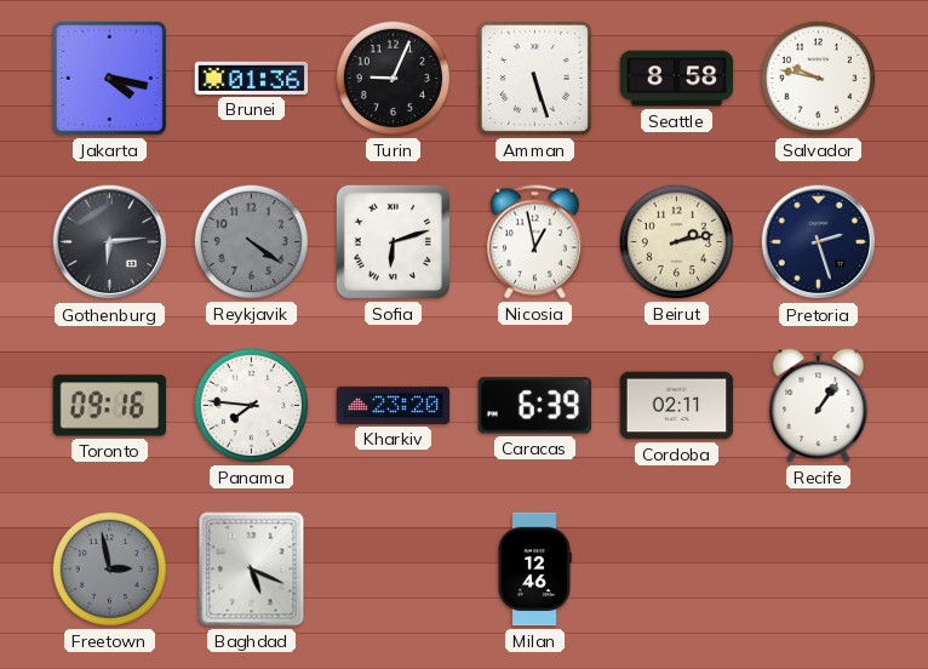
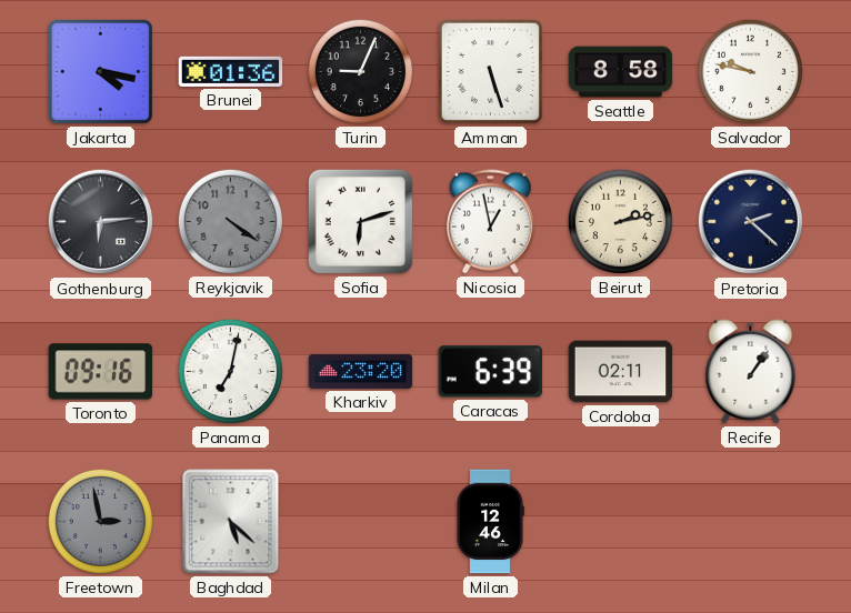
Pretoria: 2:27 -> 2:22
Panama: 7:46 -> 7:02
Baghdad: 5:19 -> 5:22
